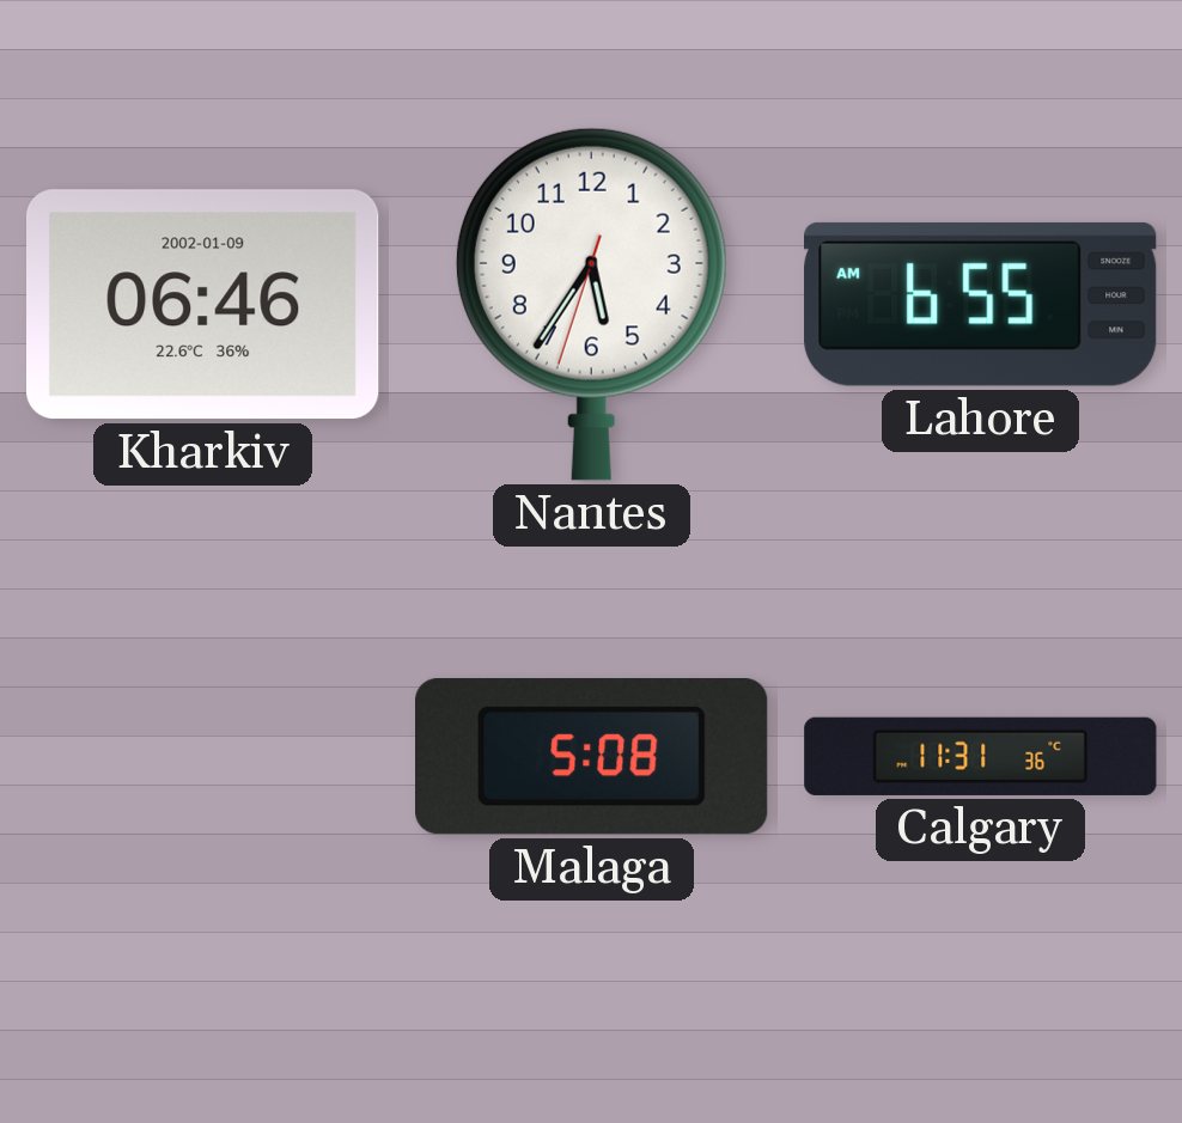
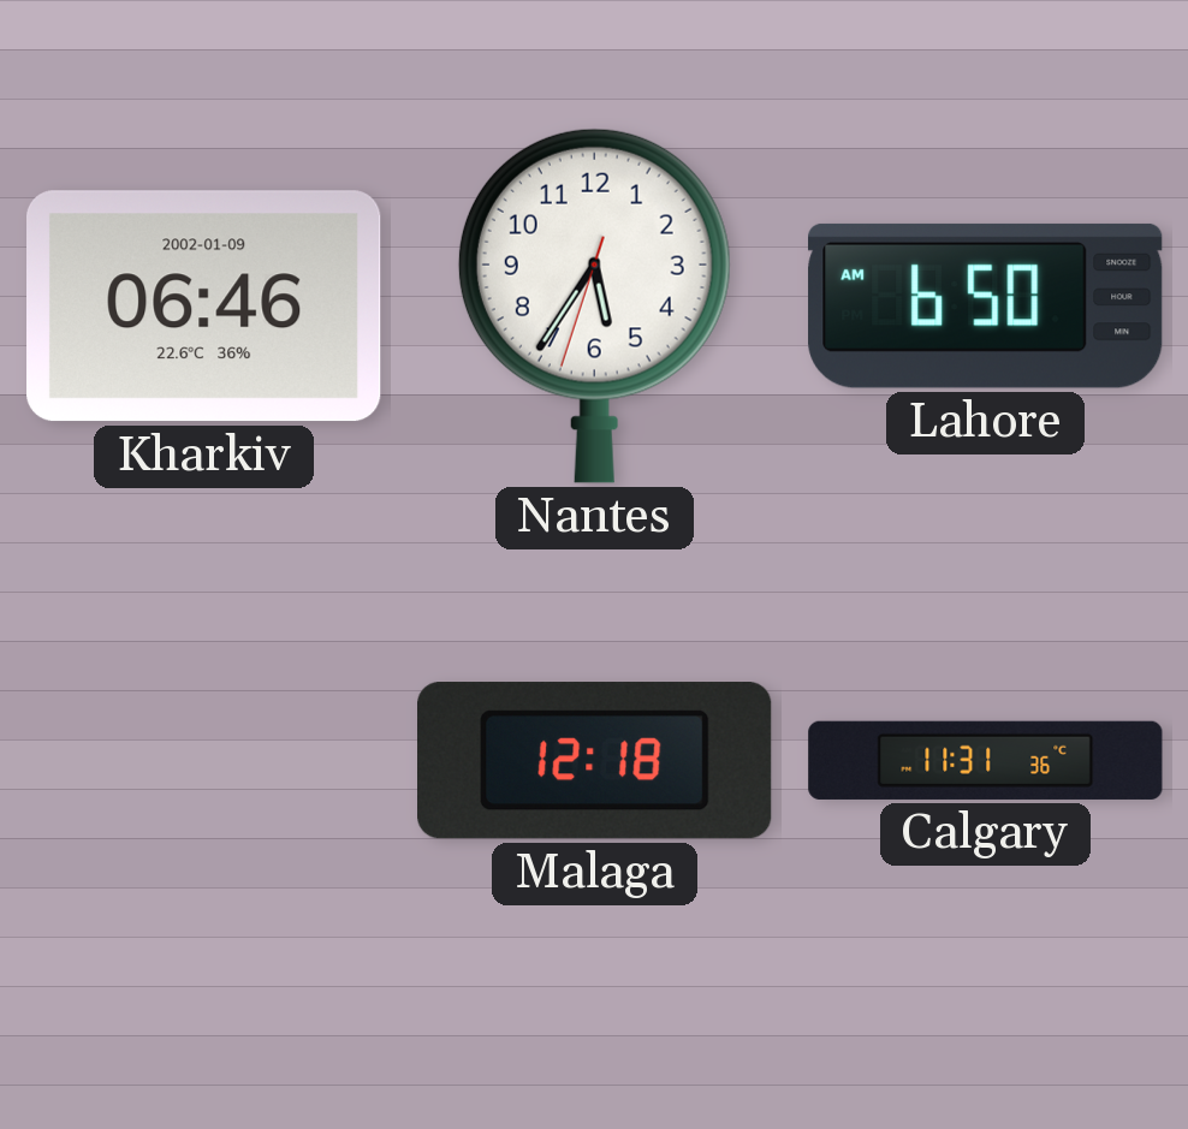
Lahore: 6:55 -> 6:50
Malaga: 5:08 -> 12:18
